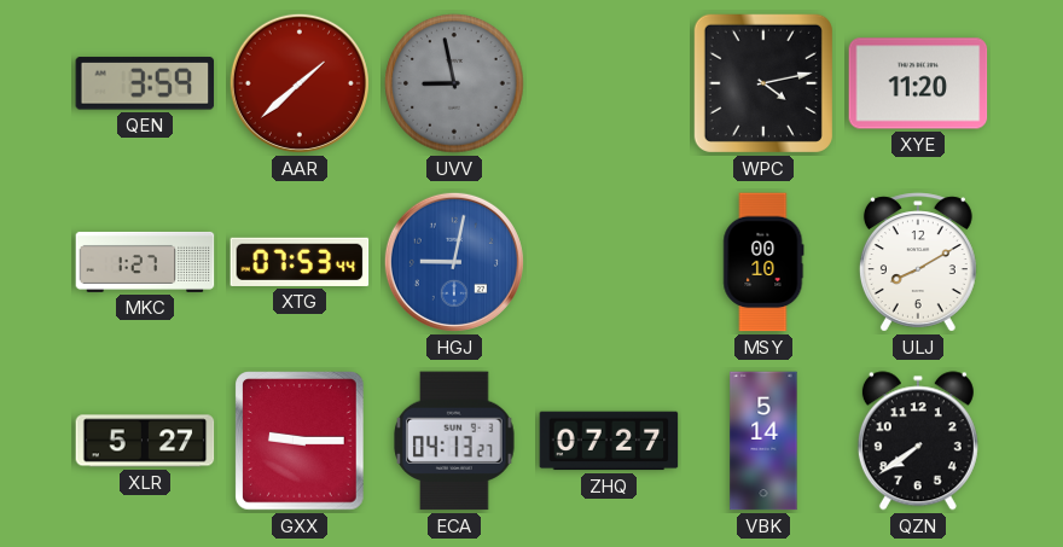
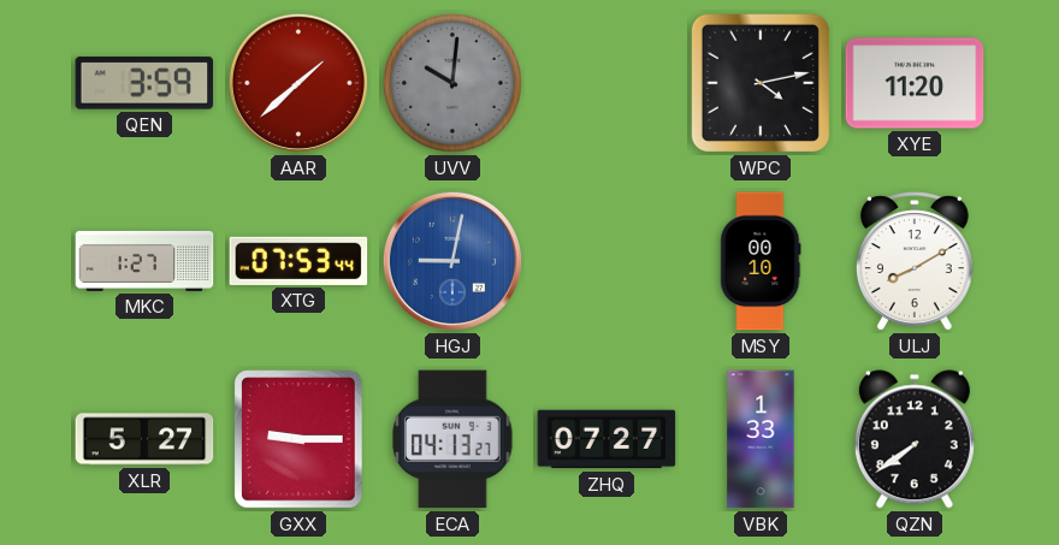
UVV: 8:58 -> 10:01
VBK: 5:14 -> 1:33
